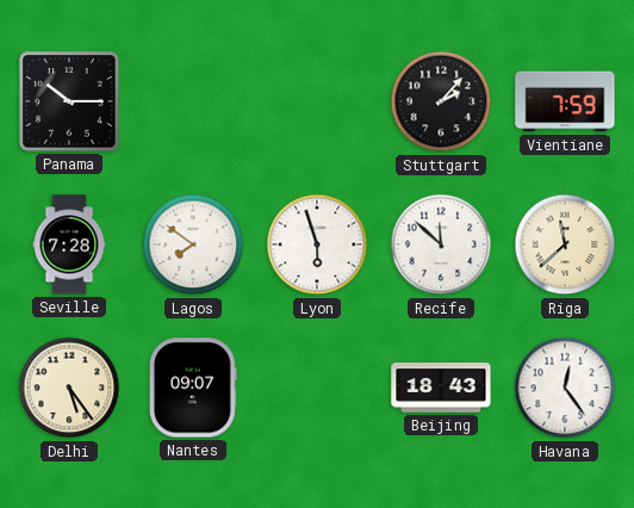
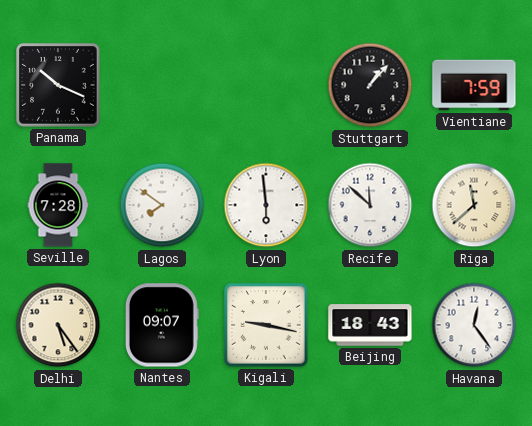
Panama: 10:15 -> 10:19
Stuttgart: 2:07 -> 1:07
Lyon: 5:57 -> 5:59
Kigali: none -> 9:17
